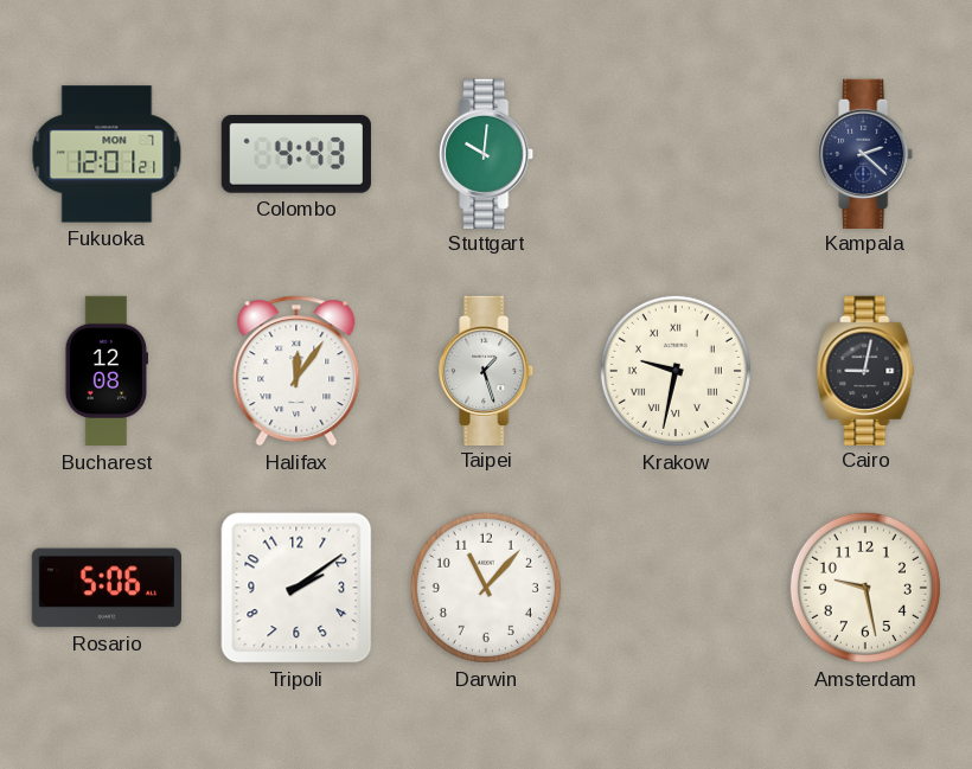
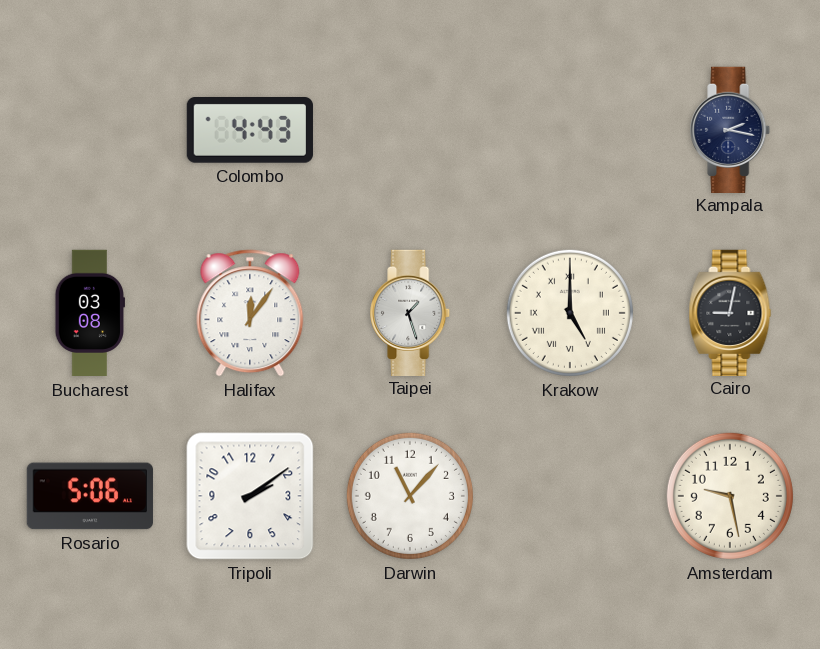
Fukuoka: 12:01 -> none
Stuttgart: 10:01 -> none
Kampala: 2:22 -> 2:17
Bucharest: 12:08 -> 03:08
Krakow: 9:32 -> 5:00
